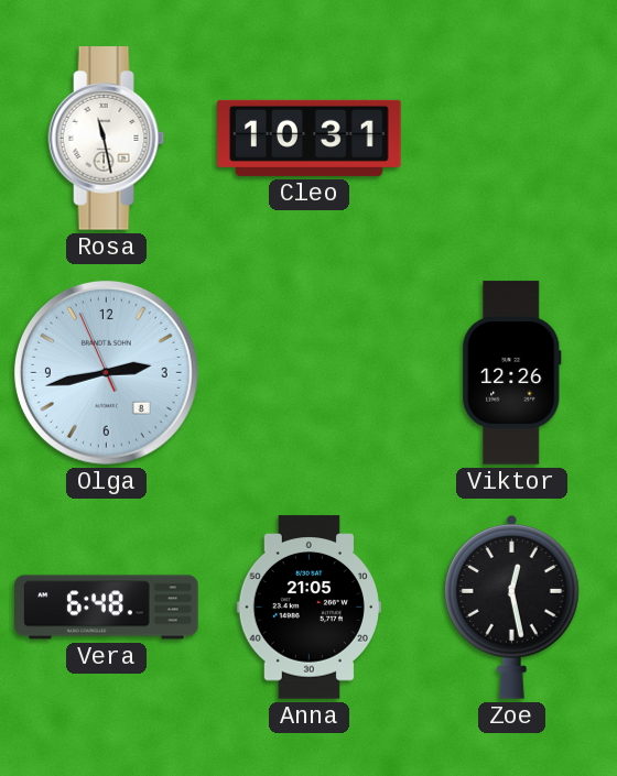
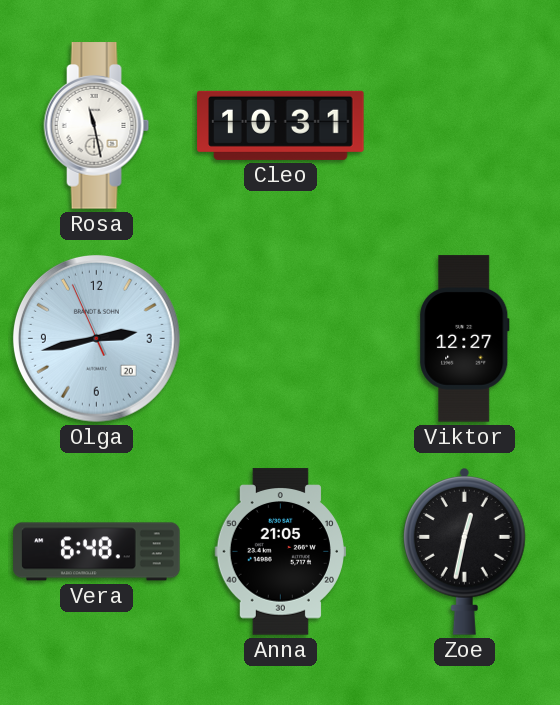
Olga date: 8 -> 20
Viktor: 12:26 -> 12:27
Zoe: 12:28 -> 12:32
